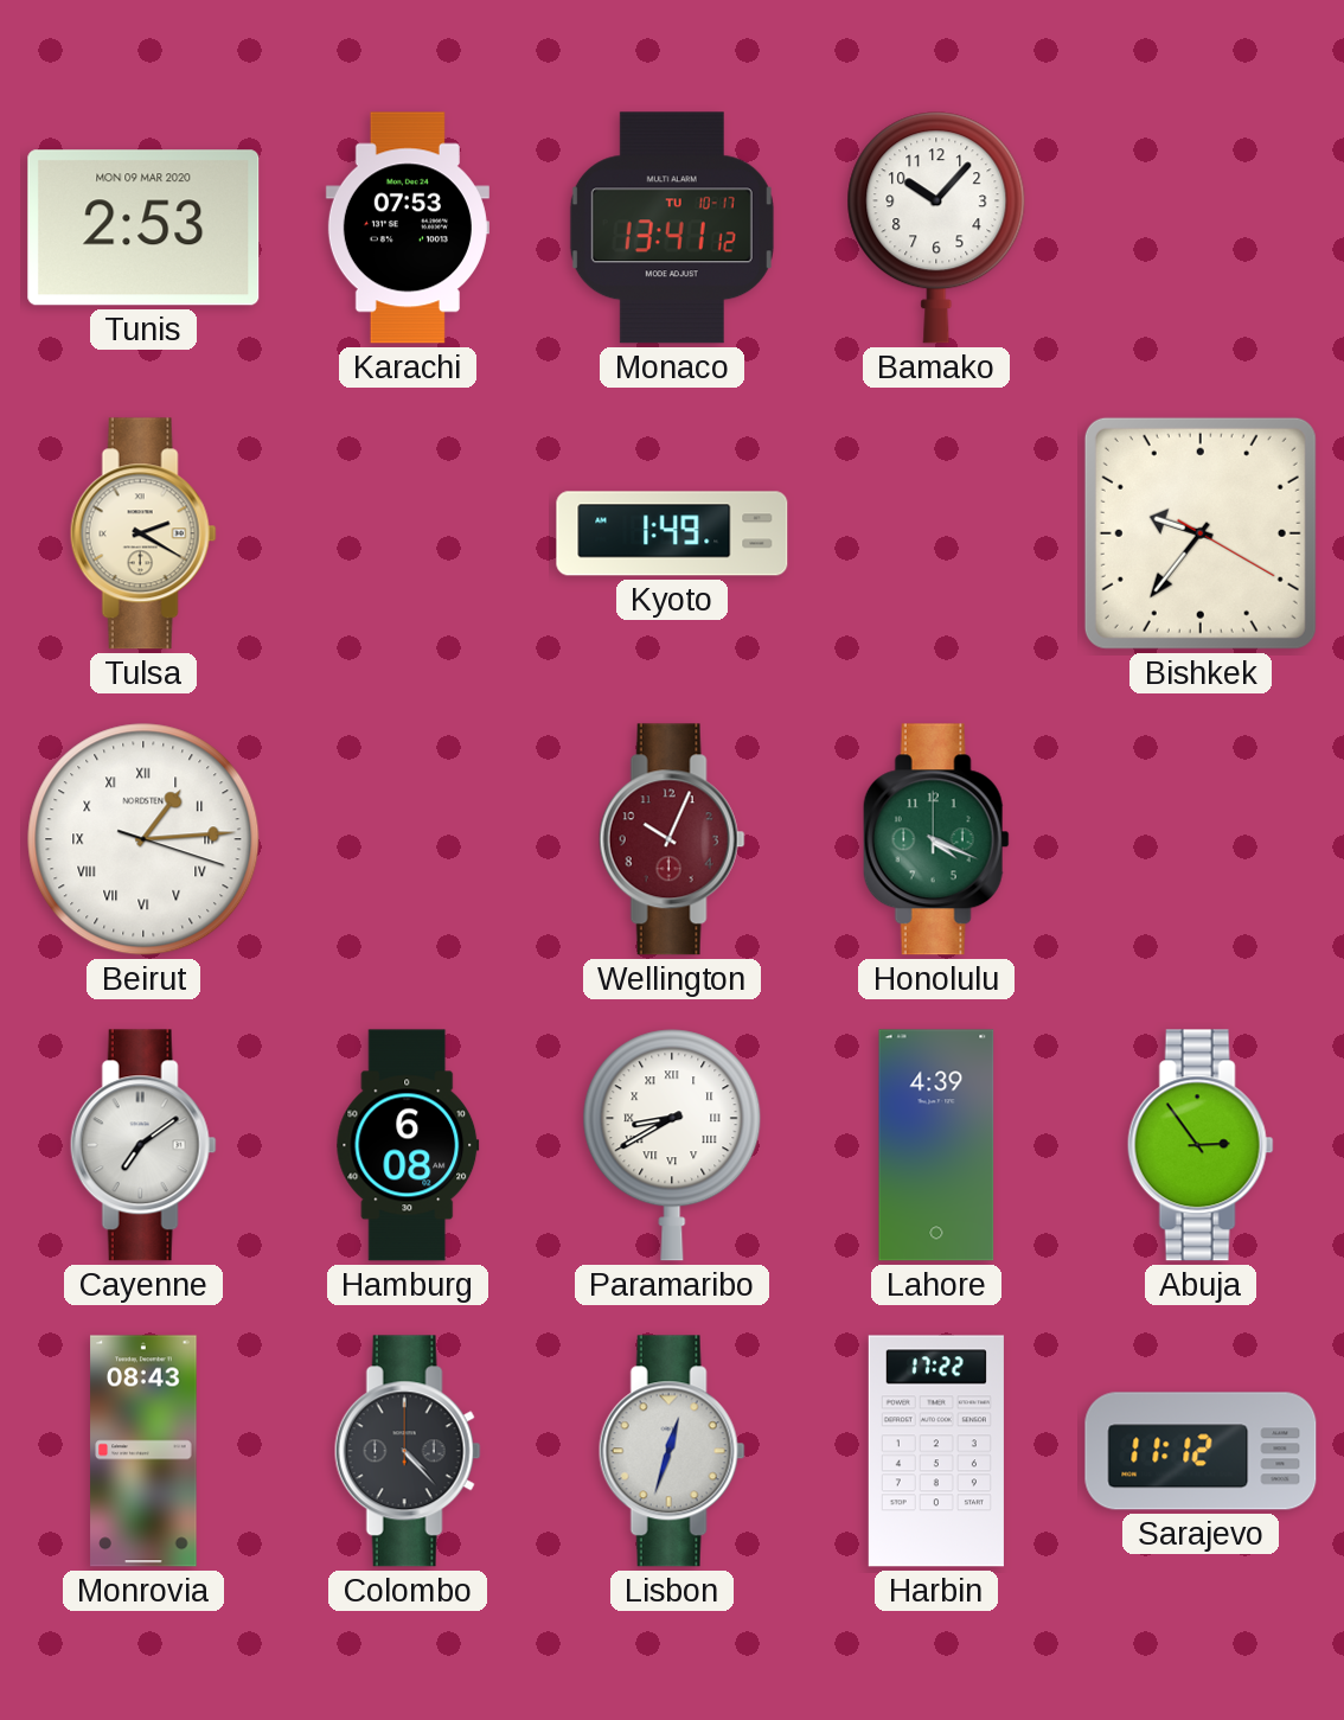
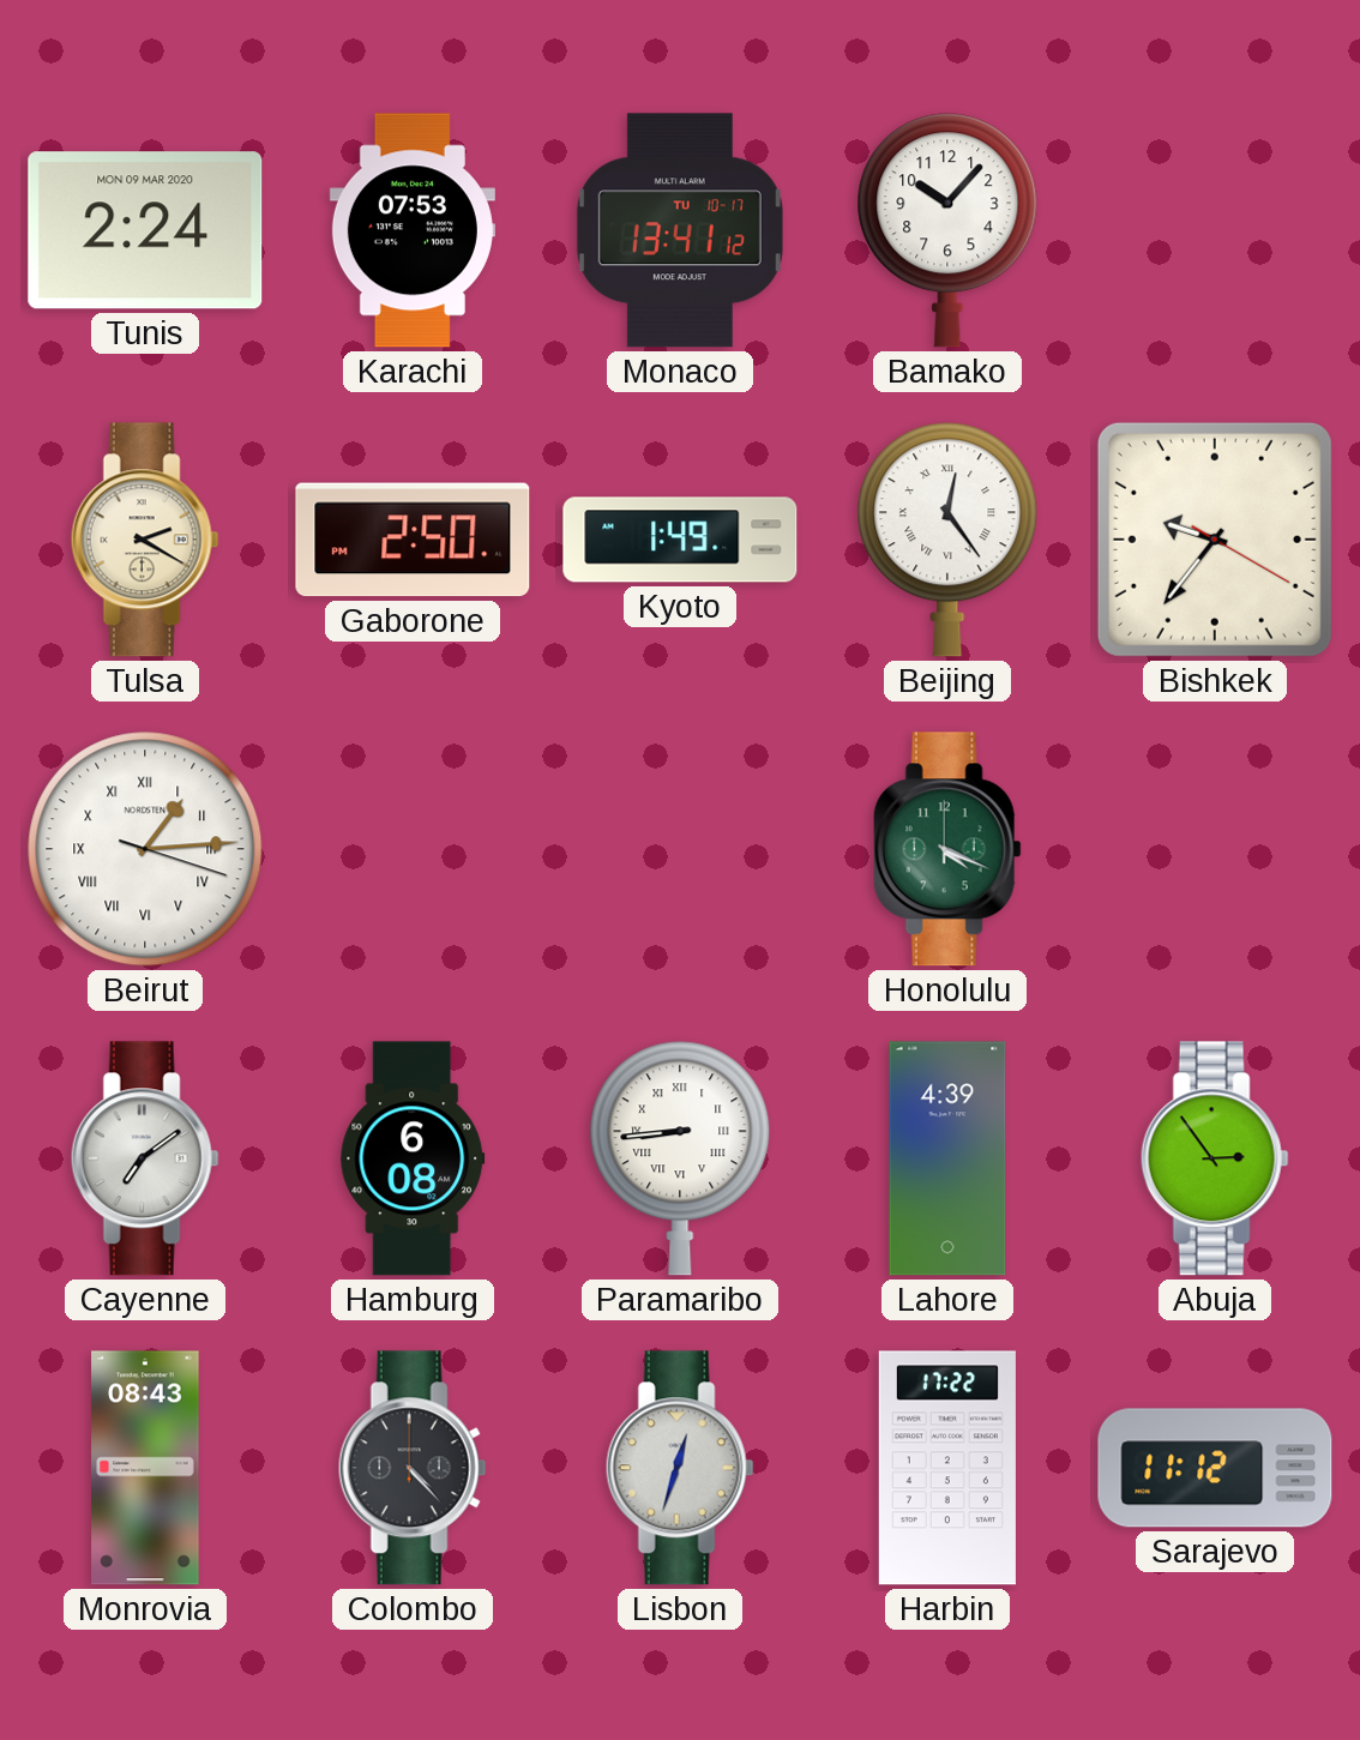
Tunis: 2:53 -> 2:24
Gaborone: none -> 2:50
Beijing: none -> 12:24
Wellington: 10:04 -> none
Paramaribo: 8:40 -> 8:44
